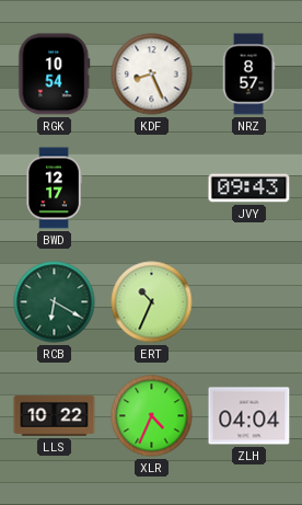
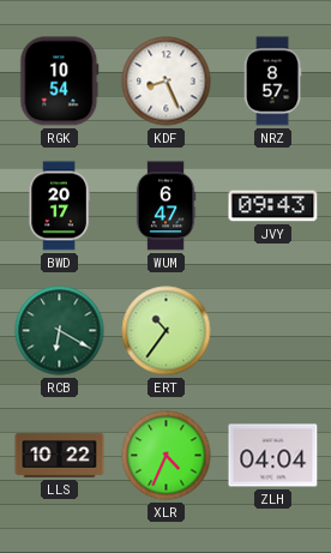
BWD: 12:17 -> 20:17
WUM: none -> 6:47
ERT: 10:34 -> 10:36
